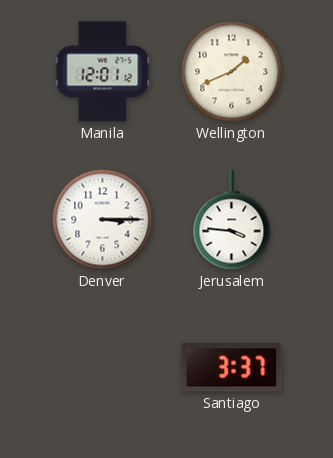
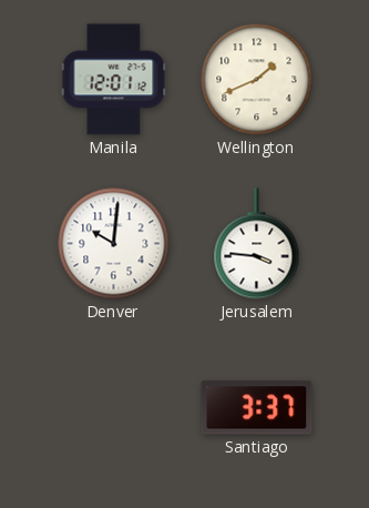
Denver: 3:15 -> 10:01
